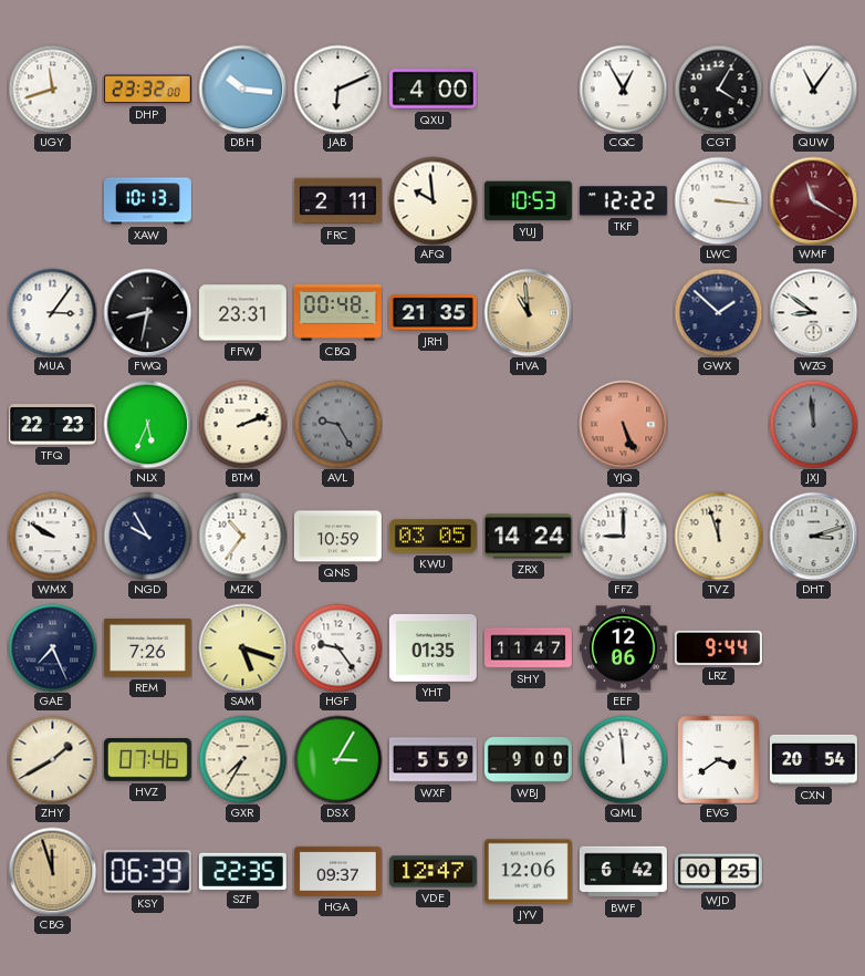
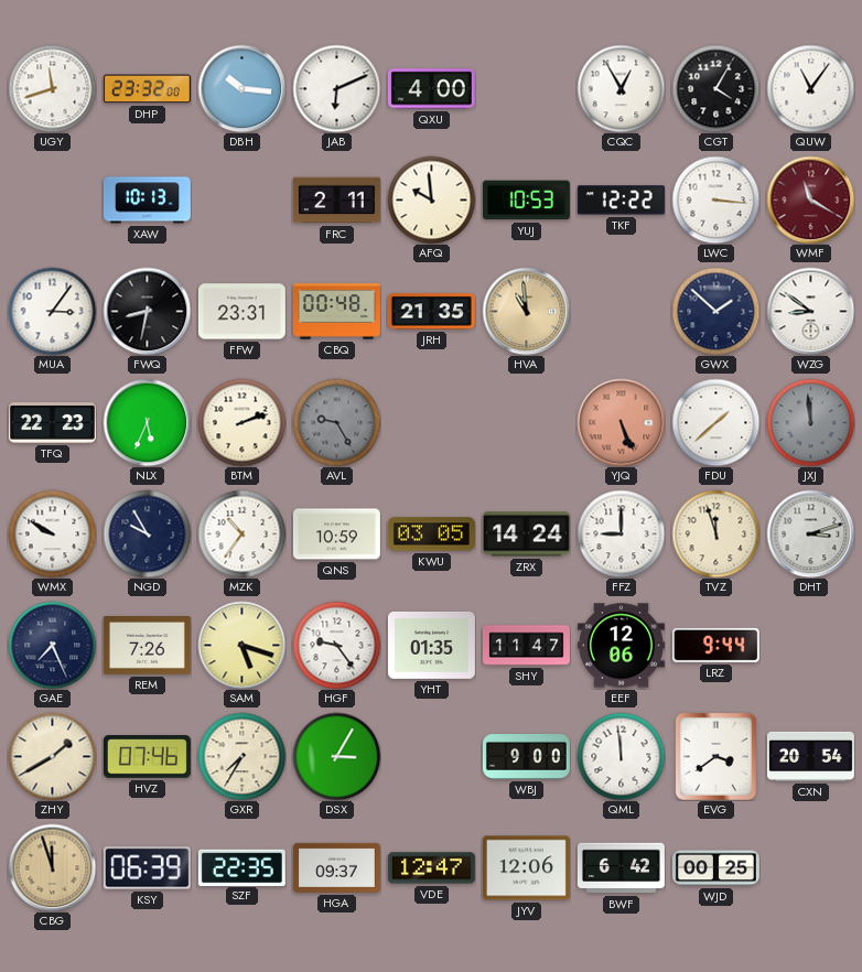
FDU: none -> 1:38
WXF: 5:59 -> none
